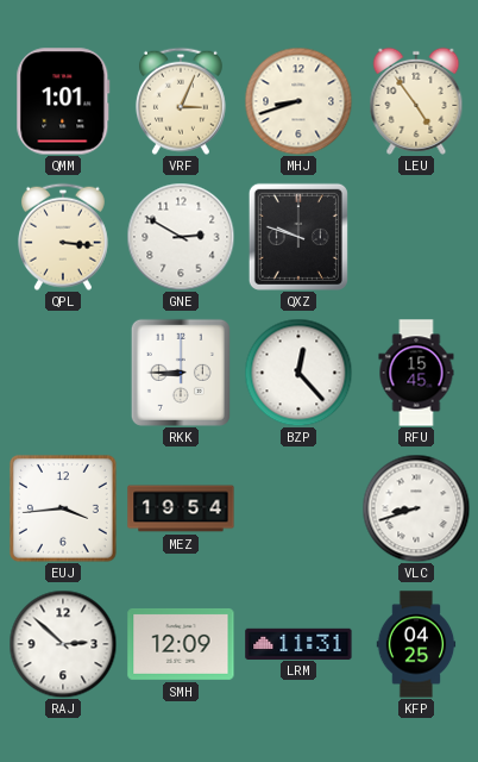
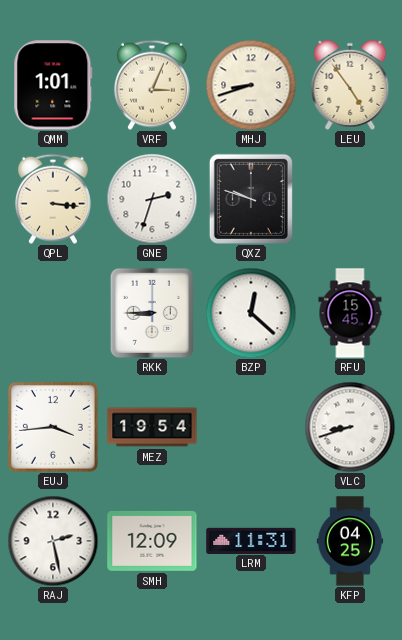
GNE: 2:50 -> 2:33
BZP: 12:23 -> 12:22
RAJ: 2:52 -> 2:28
